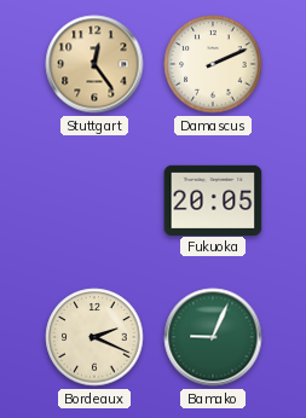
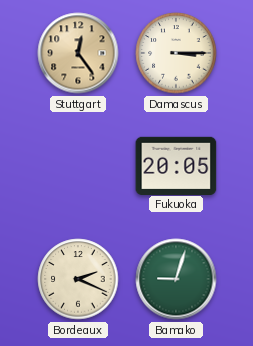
Damascus: 2:11 -> 3:15
Bamako: 9:04 -> 9:03
